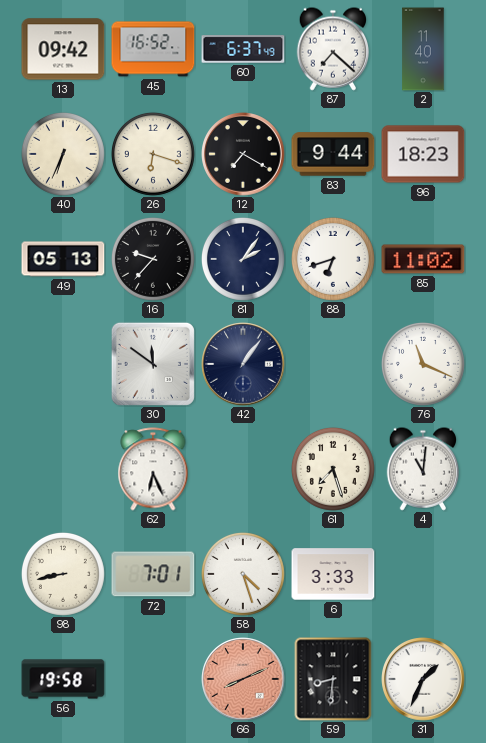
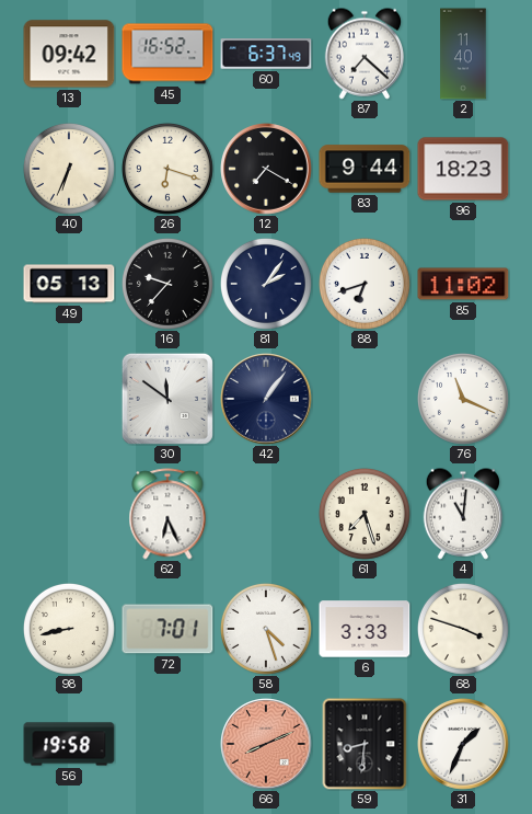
68: none -> 3:48
